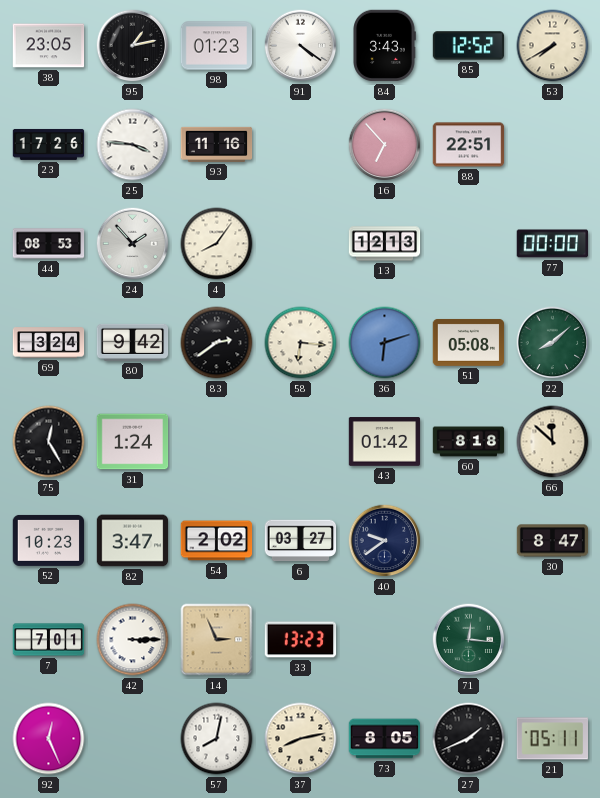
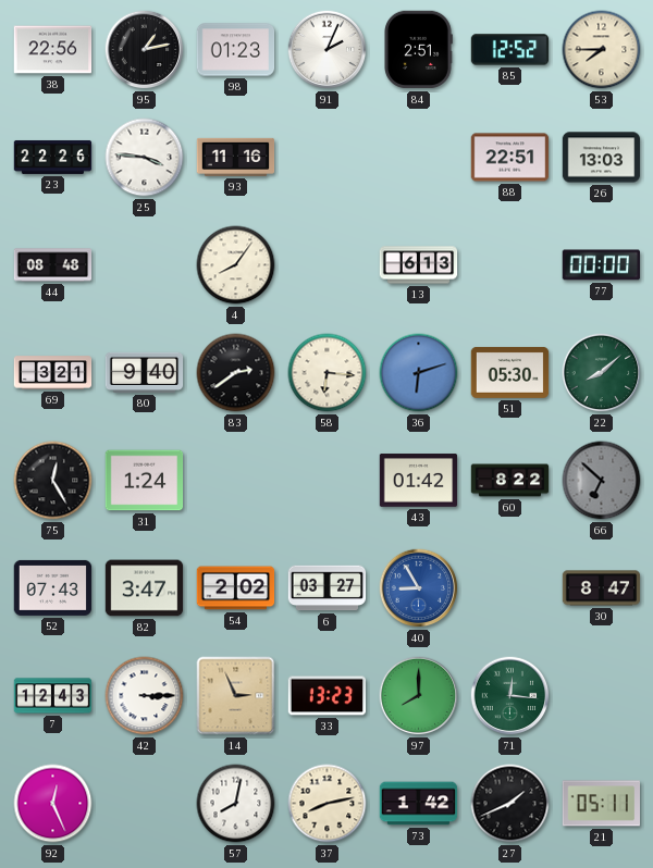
38: 23:05 -> 22:56
91: 4:21 -> 2:04
84: 3:43 -> 2:51
53: 7:40 -> 7:45
23: 17:26 -> 22:26
16: 6:53 -> none
26: none -> 13:03
44: 08:53 -> 08:48
24: 1:53 -> none
13: 12:13 -> 6:13
69: 3:24 -> 3:21
80: 9:42 -> 9:40
51: 05:08 -> 05:30
60: 8:18 -> 8:22
66: 11:52 -> 6:52
66 dial: cream -> grey
52: 10:23 -> 07:43
40: 9:39 -> 8:55
40 dial: navy -> blue
7: 7:01 -> 12:43
97: none -> 8:00
73: 8:05 -> 1:42
